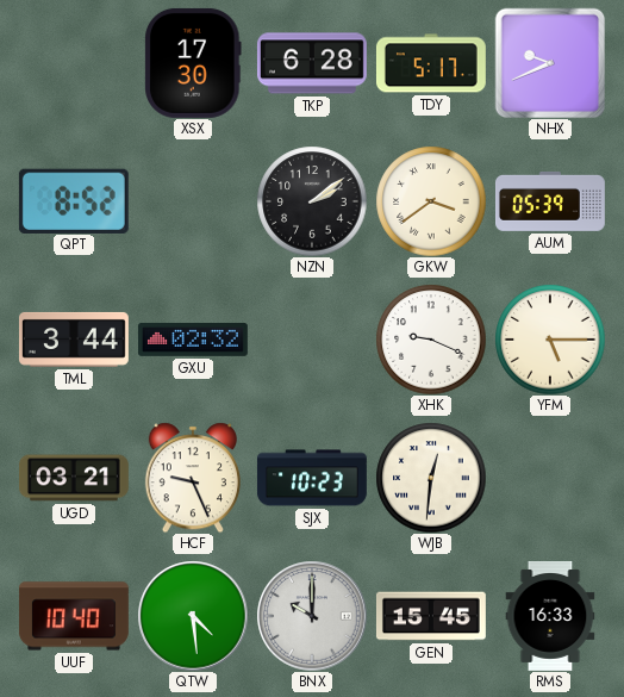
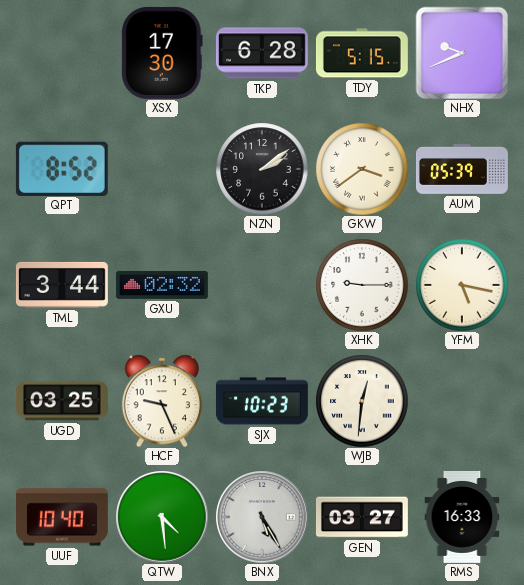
TDY: 5:17 -> 5:15
XHK: 9:19 -> 9:15
YFM: 5:15 -> 5:17
UGD: 03:21 -> 03:25
BNX: 10:00 -> 5:25
GEN: 15:45 -> 03:27
